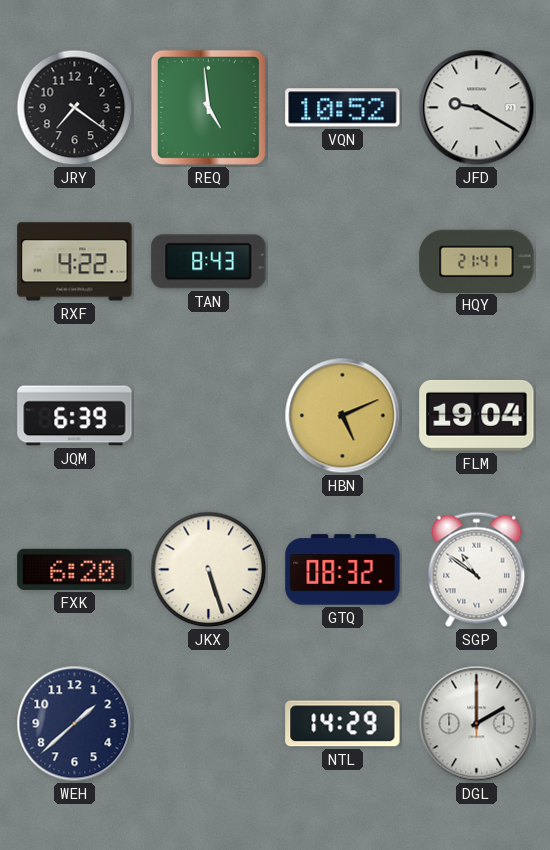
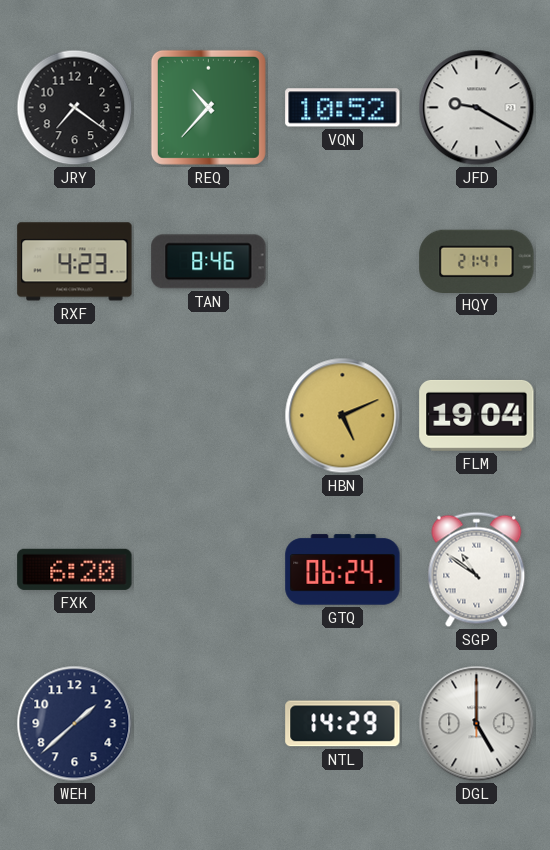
REQ: 4:59 -> 10:37
RXF: 4:22 -> 4:23
TAN: 8:43 -> 8:46
JQM: 6:39 -> none
JKX: 5:27 -> none
GTQ: 08:32 -> 06:24
DGL: 2:00 -> 5:00
